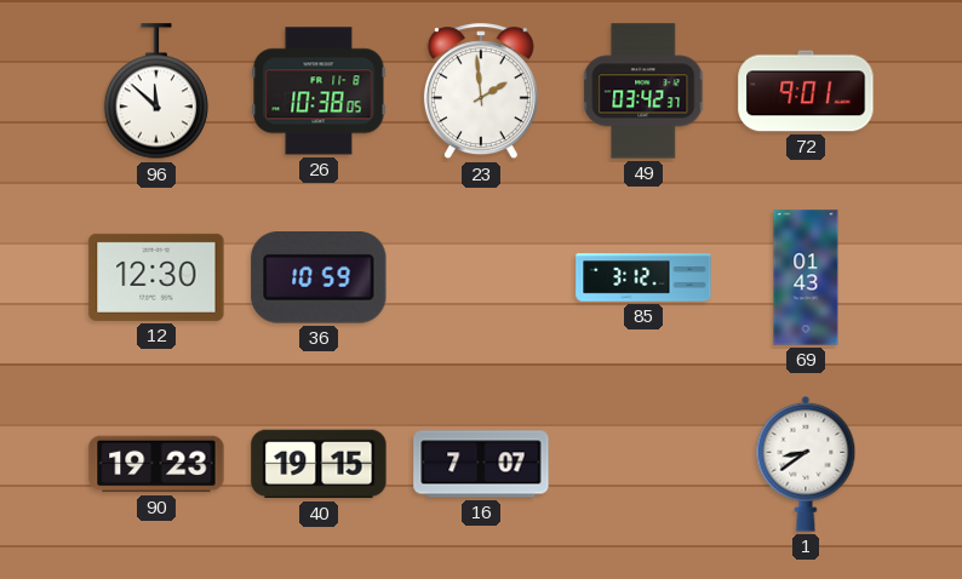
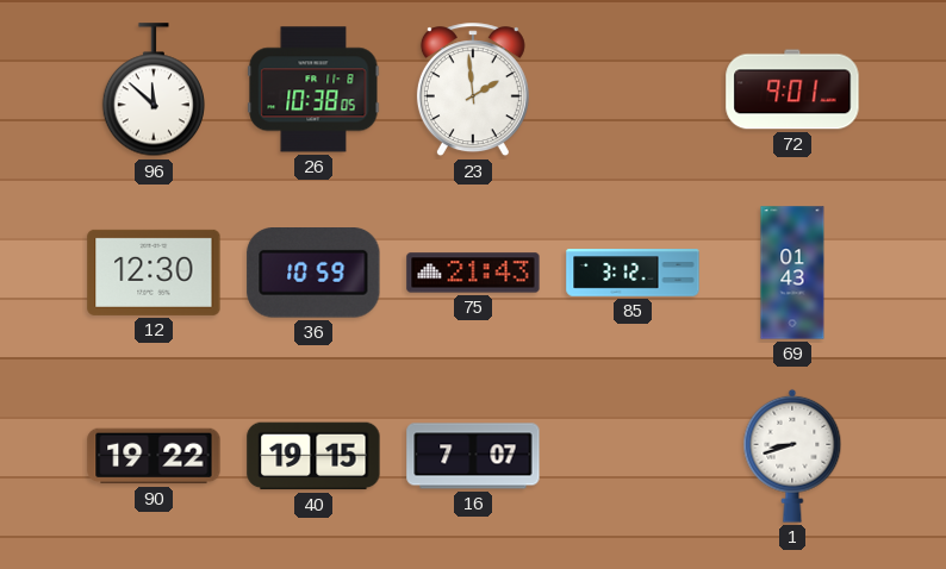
49: 03:42 -> none
75: none -> 21:43
90: 19:23 -> 19:22
1: 8:39 -> 8:42
